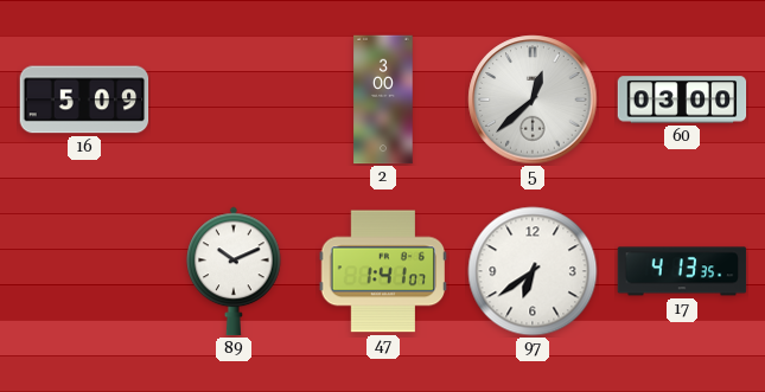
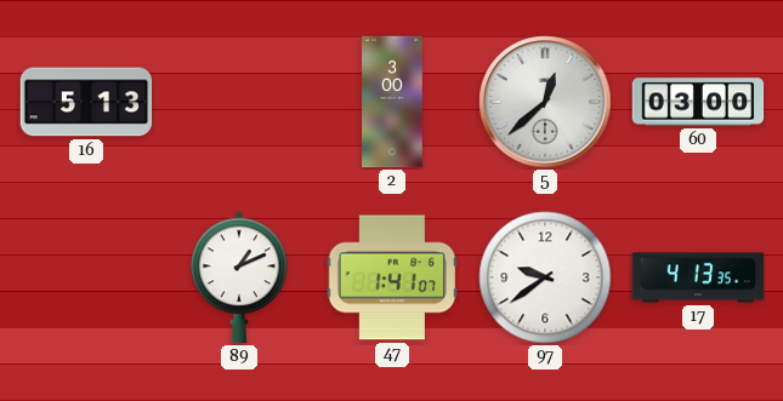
16: 5:09 -> 5:13
89: 10:11 -> 1:11
97: 6:39 -> 9:39
